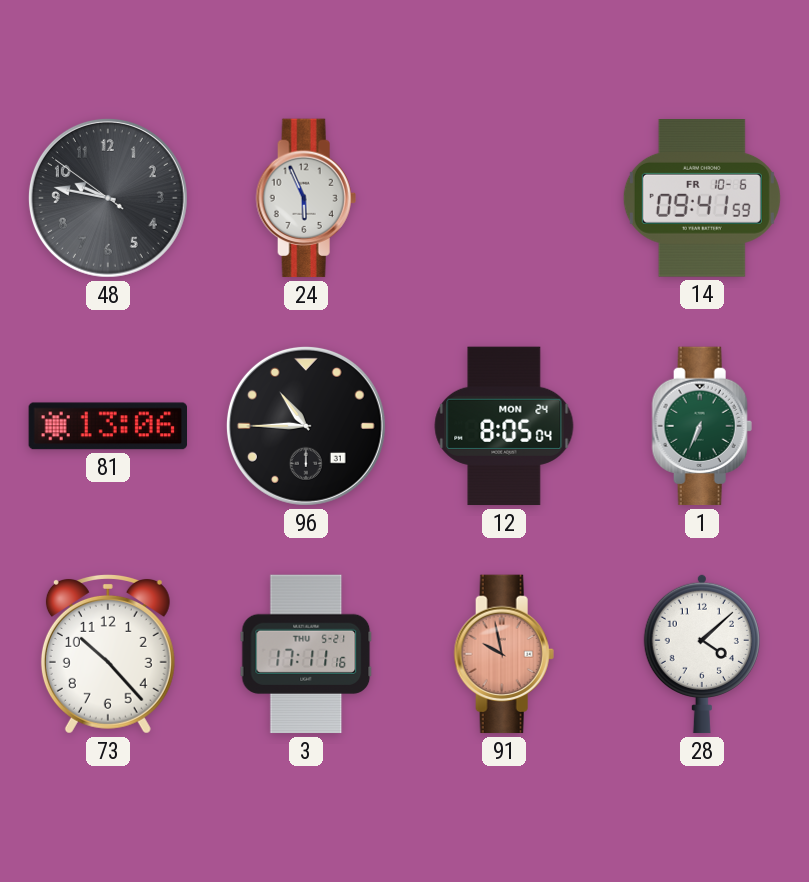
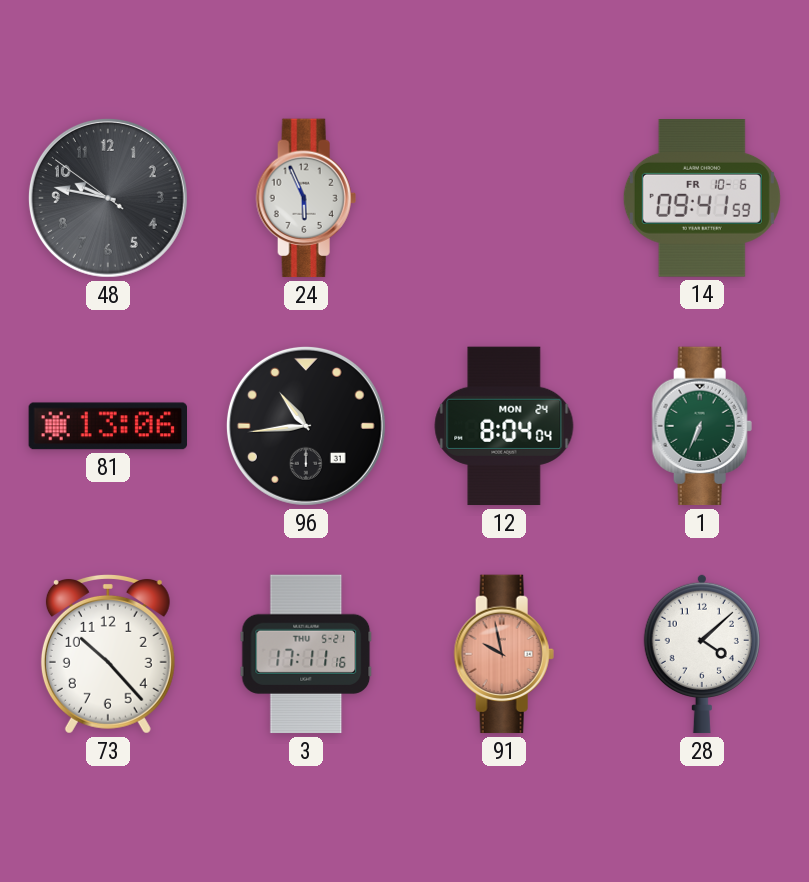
96: 10:45 -> 10:44
12: 8:05 -> 8:04
